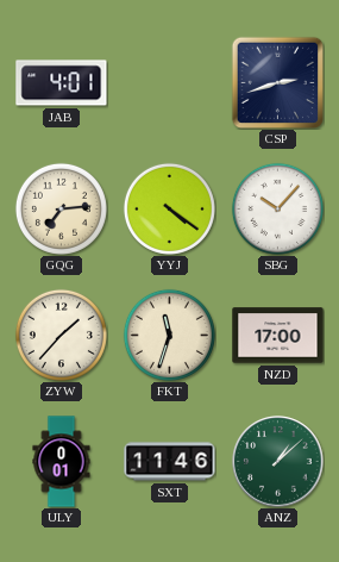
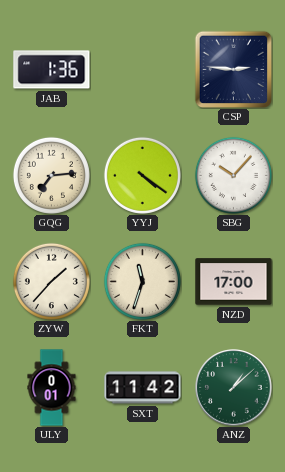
JAB: 4:01 -> 1:36
CSP: 2:42 -> 2:46
SXT: 11:46 -> 11:42
